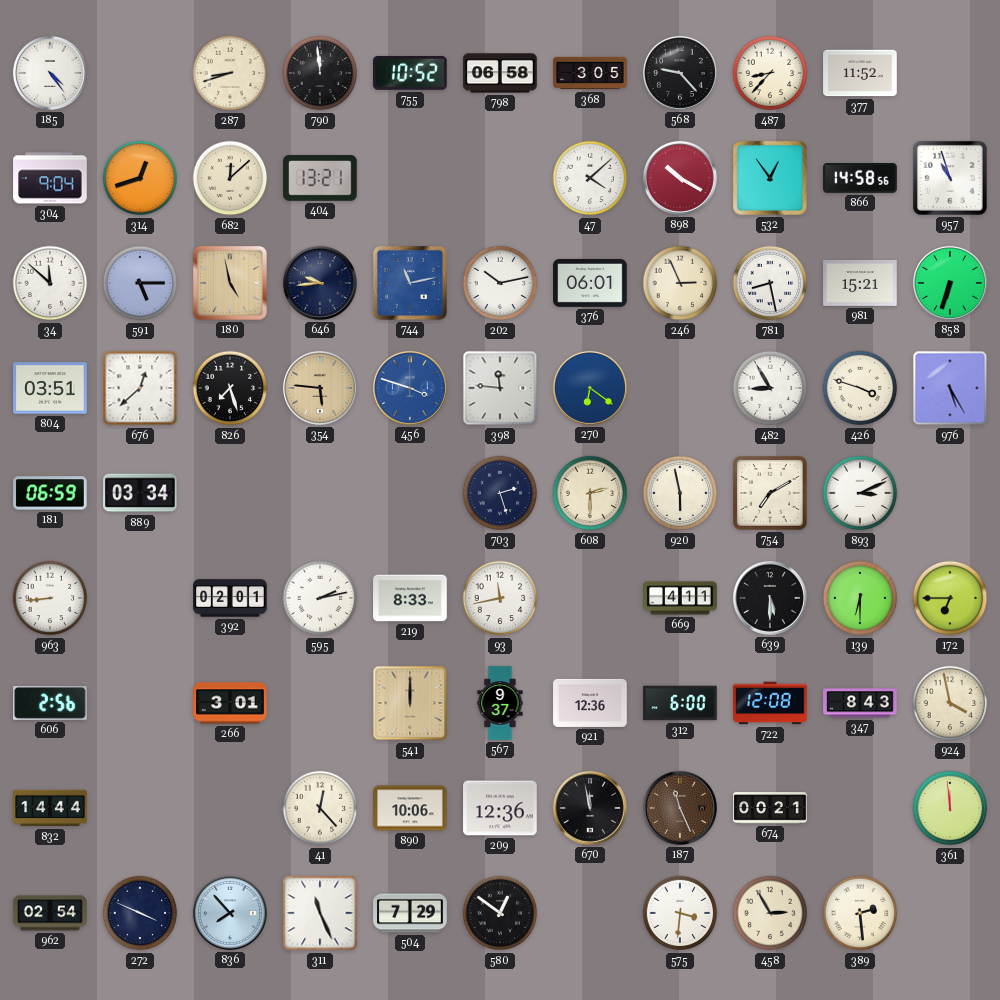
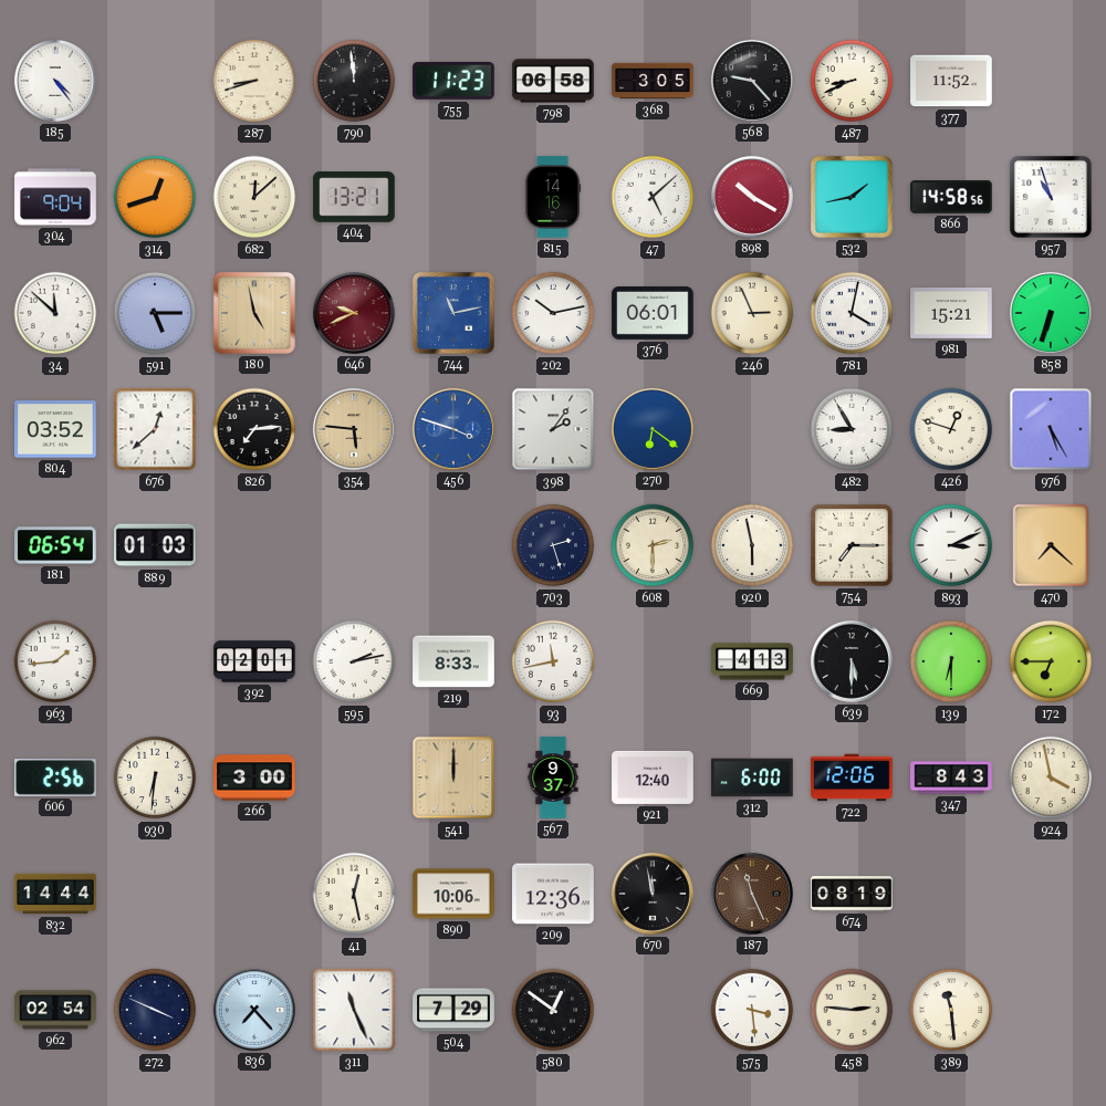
755: 10:52 -> 11:23
487: 8:37 -> 8:41
815: none -> 14:16
47: 4:08 -> 5:08
532: 12:54 -> 1:43
646: 9:44 -> 9:41
646 dial: navy -> burgundy
781: 8:28 -> 4:02
804: 03:51 -> 03:52
826: 7:27 -> 7:14
398: 11:46 -> 2:06
426: 3:48 -> 12:48
181: 06:59 -> 06:54
889: 03:34 -> 01:03
754: 7:10 -> 7:15
470: none -> 7:22
963: 8:44 -> 1:44
669: 4:11 -> 4:13
930: none -> 6:31
266: 3:01 -> 3:00
921: 12:36 -> 12:40
722: 12:08 -> 12:06
41: 12:23 -> 12:28
674: 00:21 -> 08:19
361: 11:59 -> none
836: 7:53 -> 7:23
575: 3:31 -> 3:29
458: 2:55 -> 2:46
389: 2:29 -> 11:29
